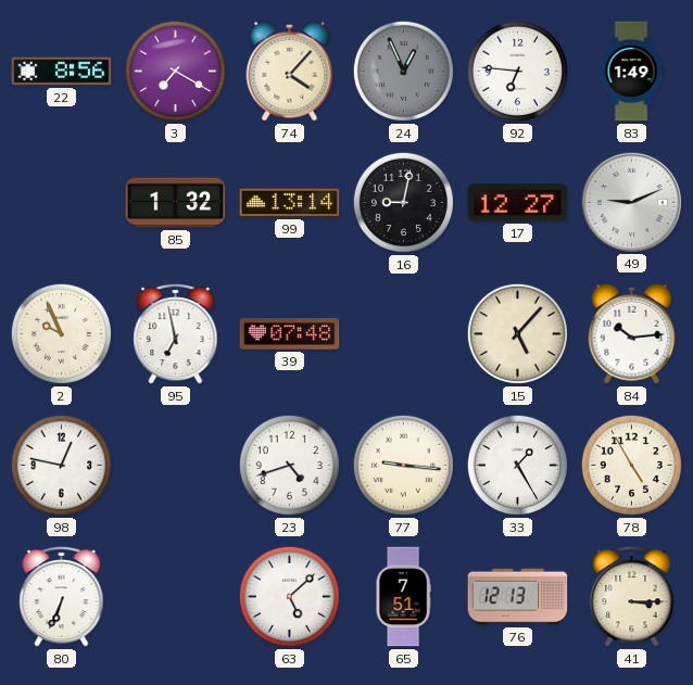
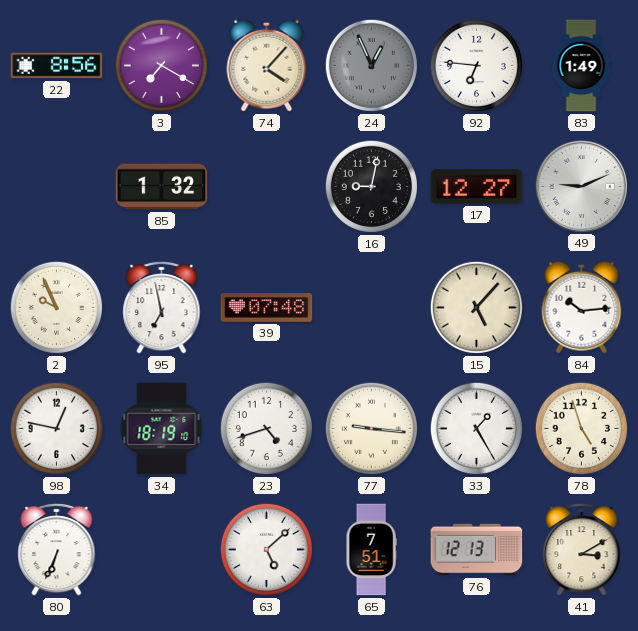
99: 13:14 -> none
34: none -> 18:19
78: 4:55 -> 4:57
41: 3:15 -> 3:10
